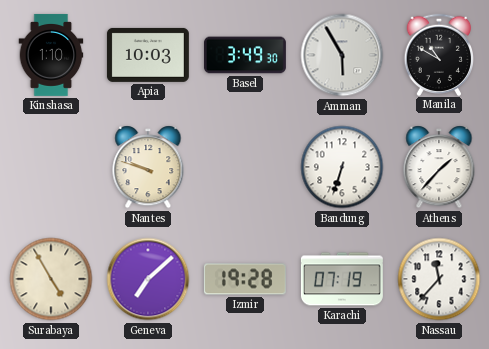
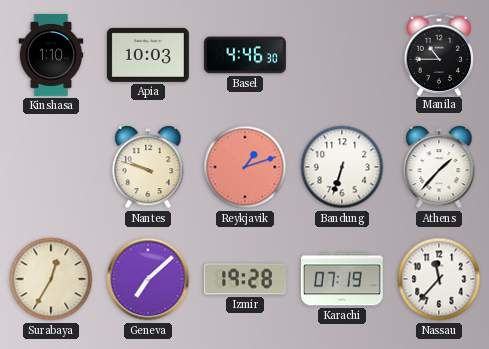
Basel: 3:49 -> 4:46
Amman: 5:55 -> none
Manila: 10:50 -> 10:45
Reykjavik: none -> 1:12
Surabaya: 4:55 -> 12:35
